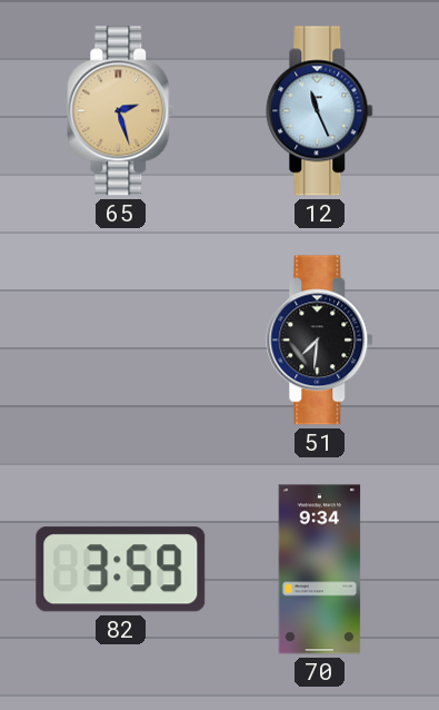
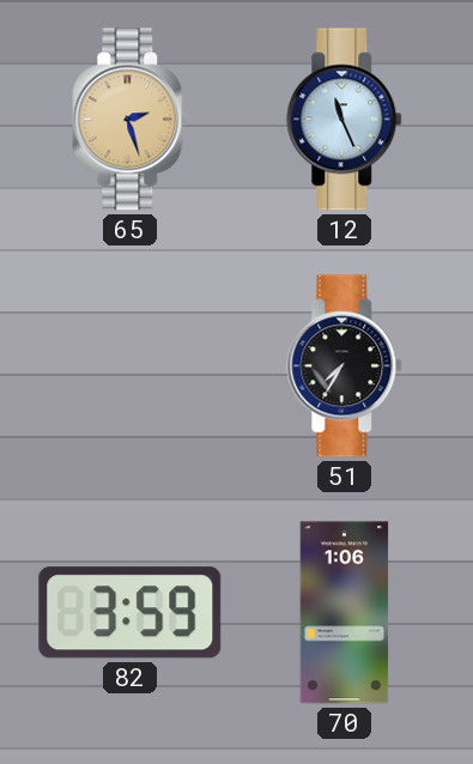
51: 7:31 -> 7:35
70: 9:34 -> 1:06
